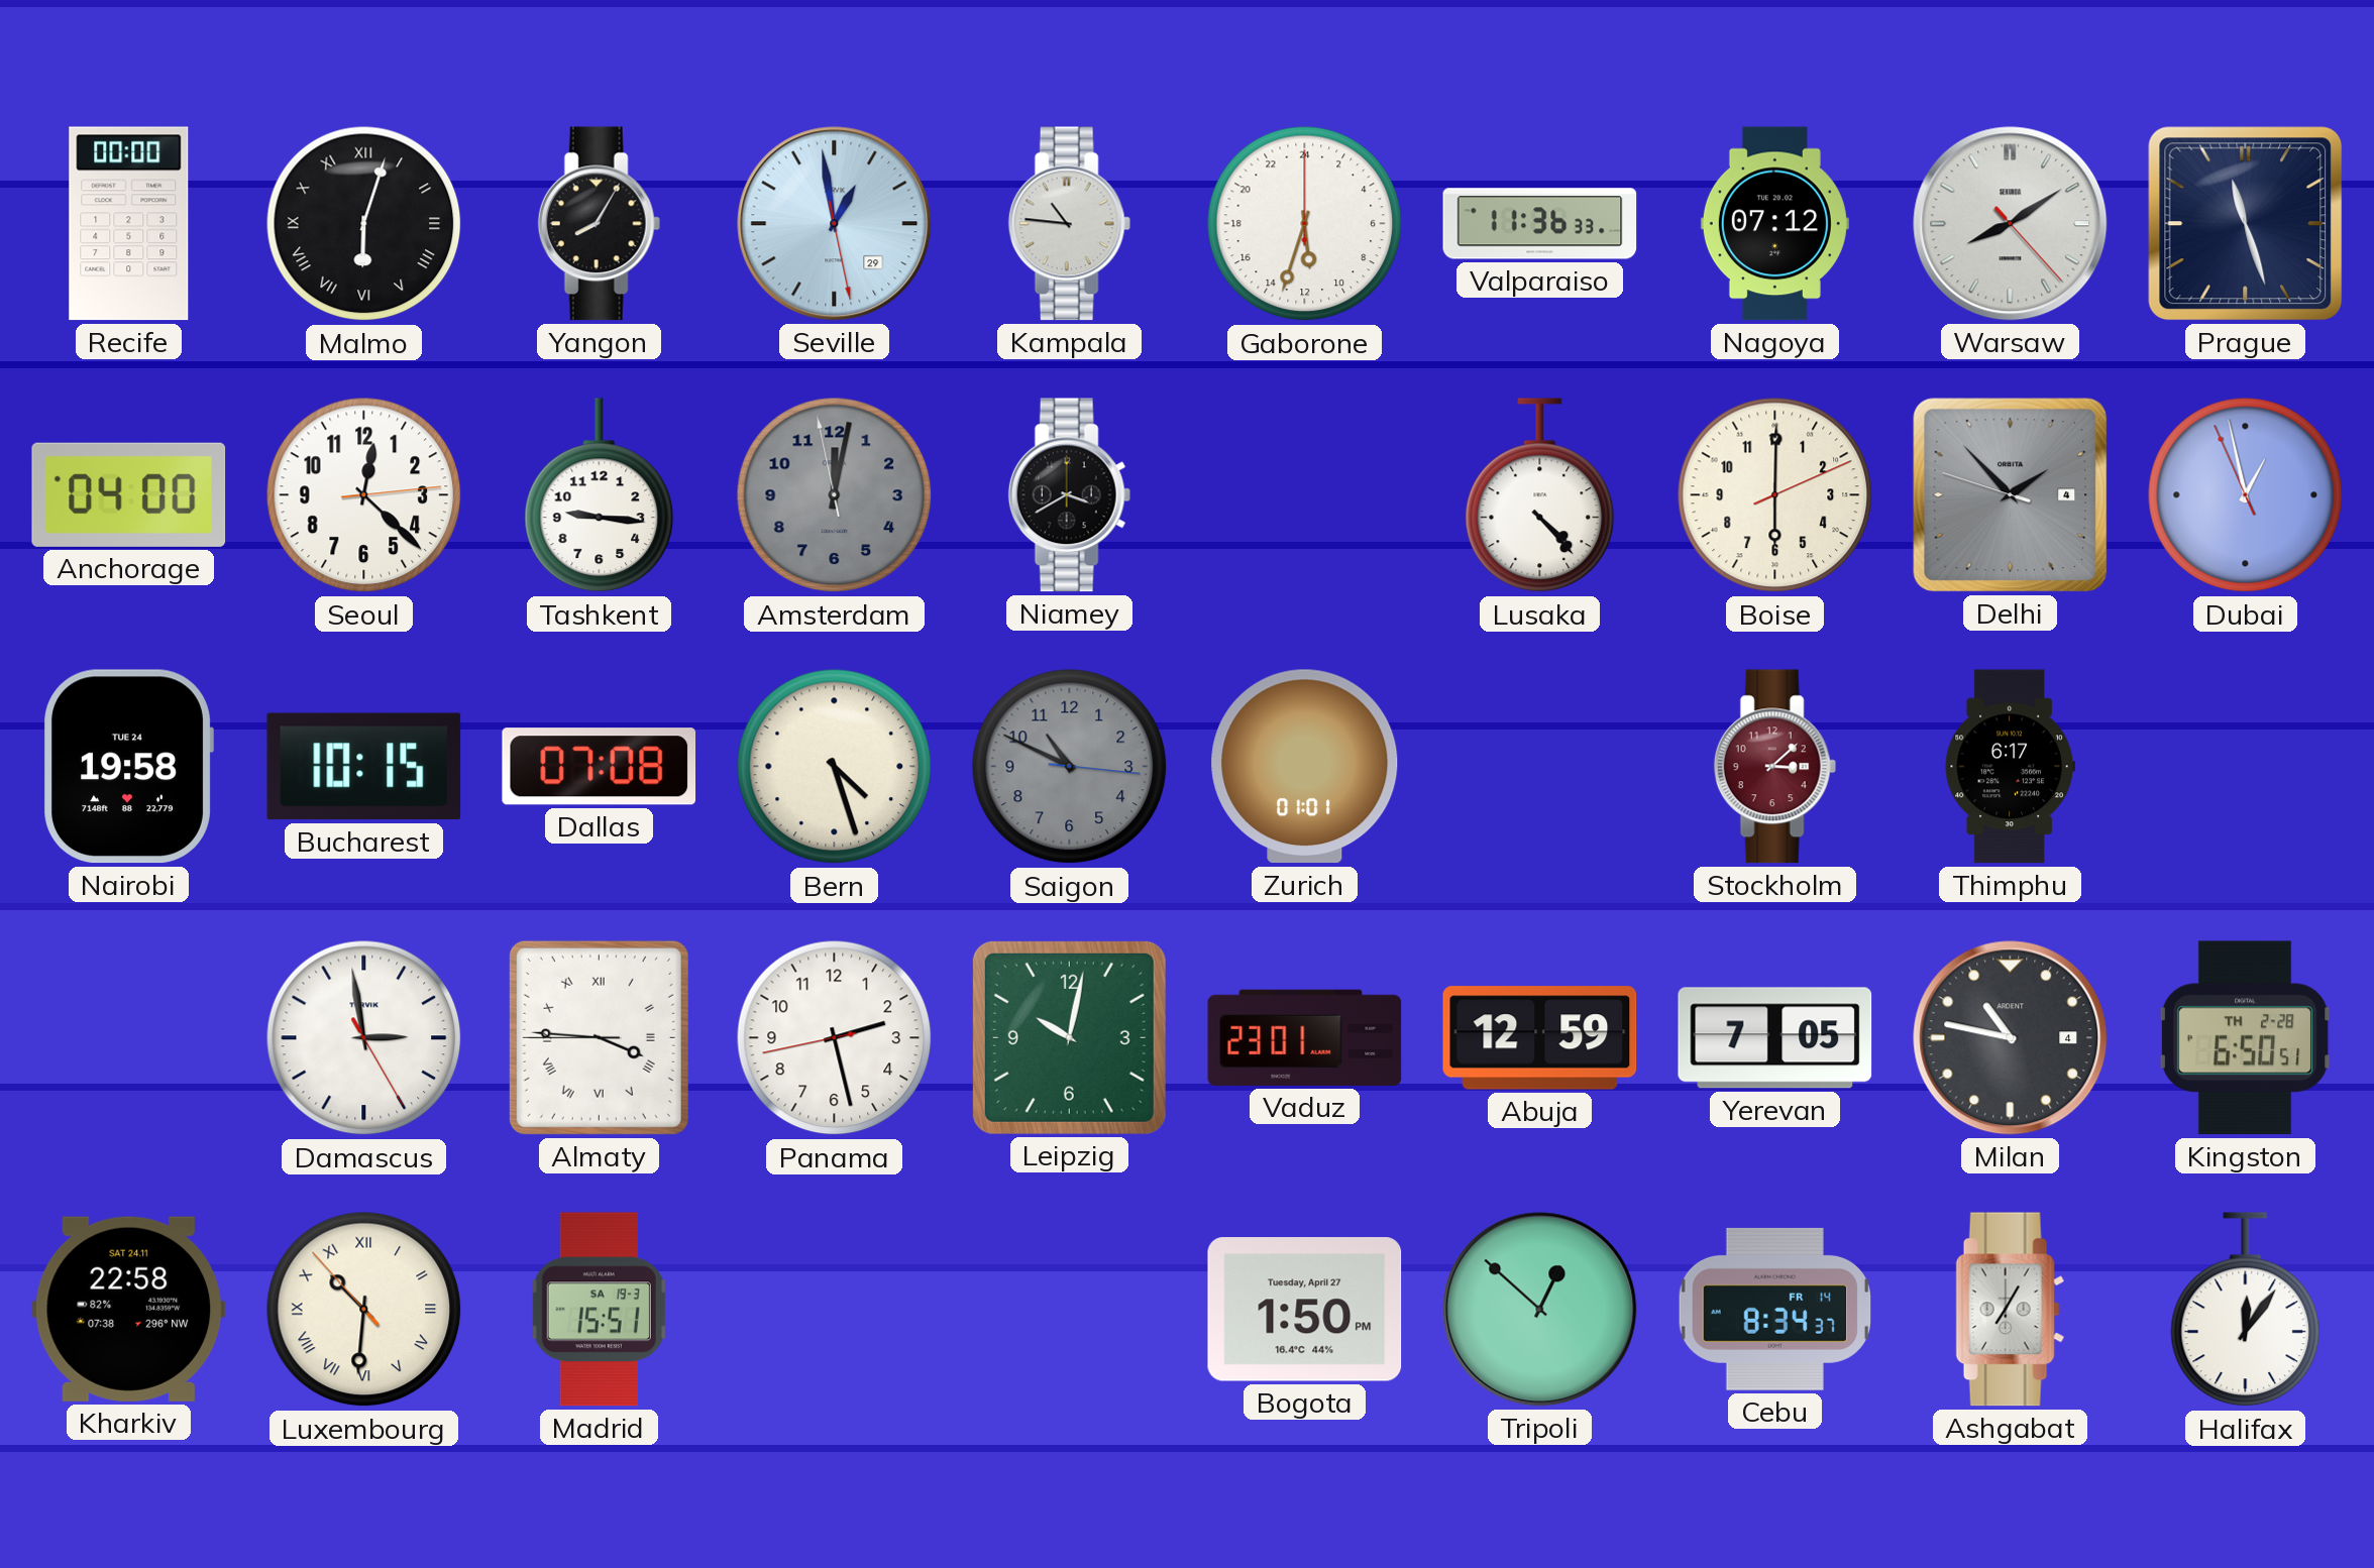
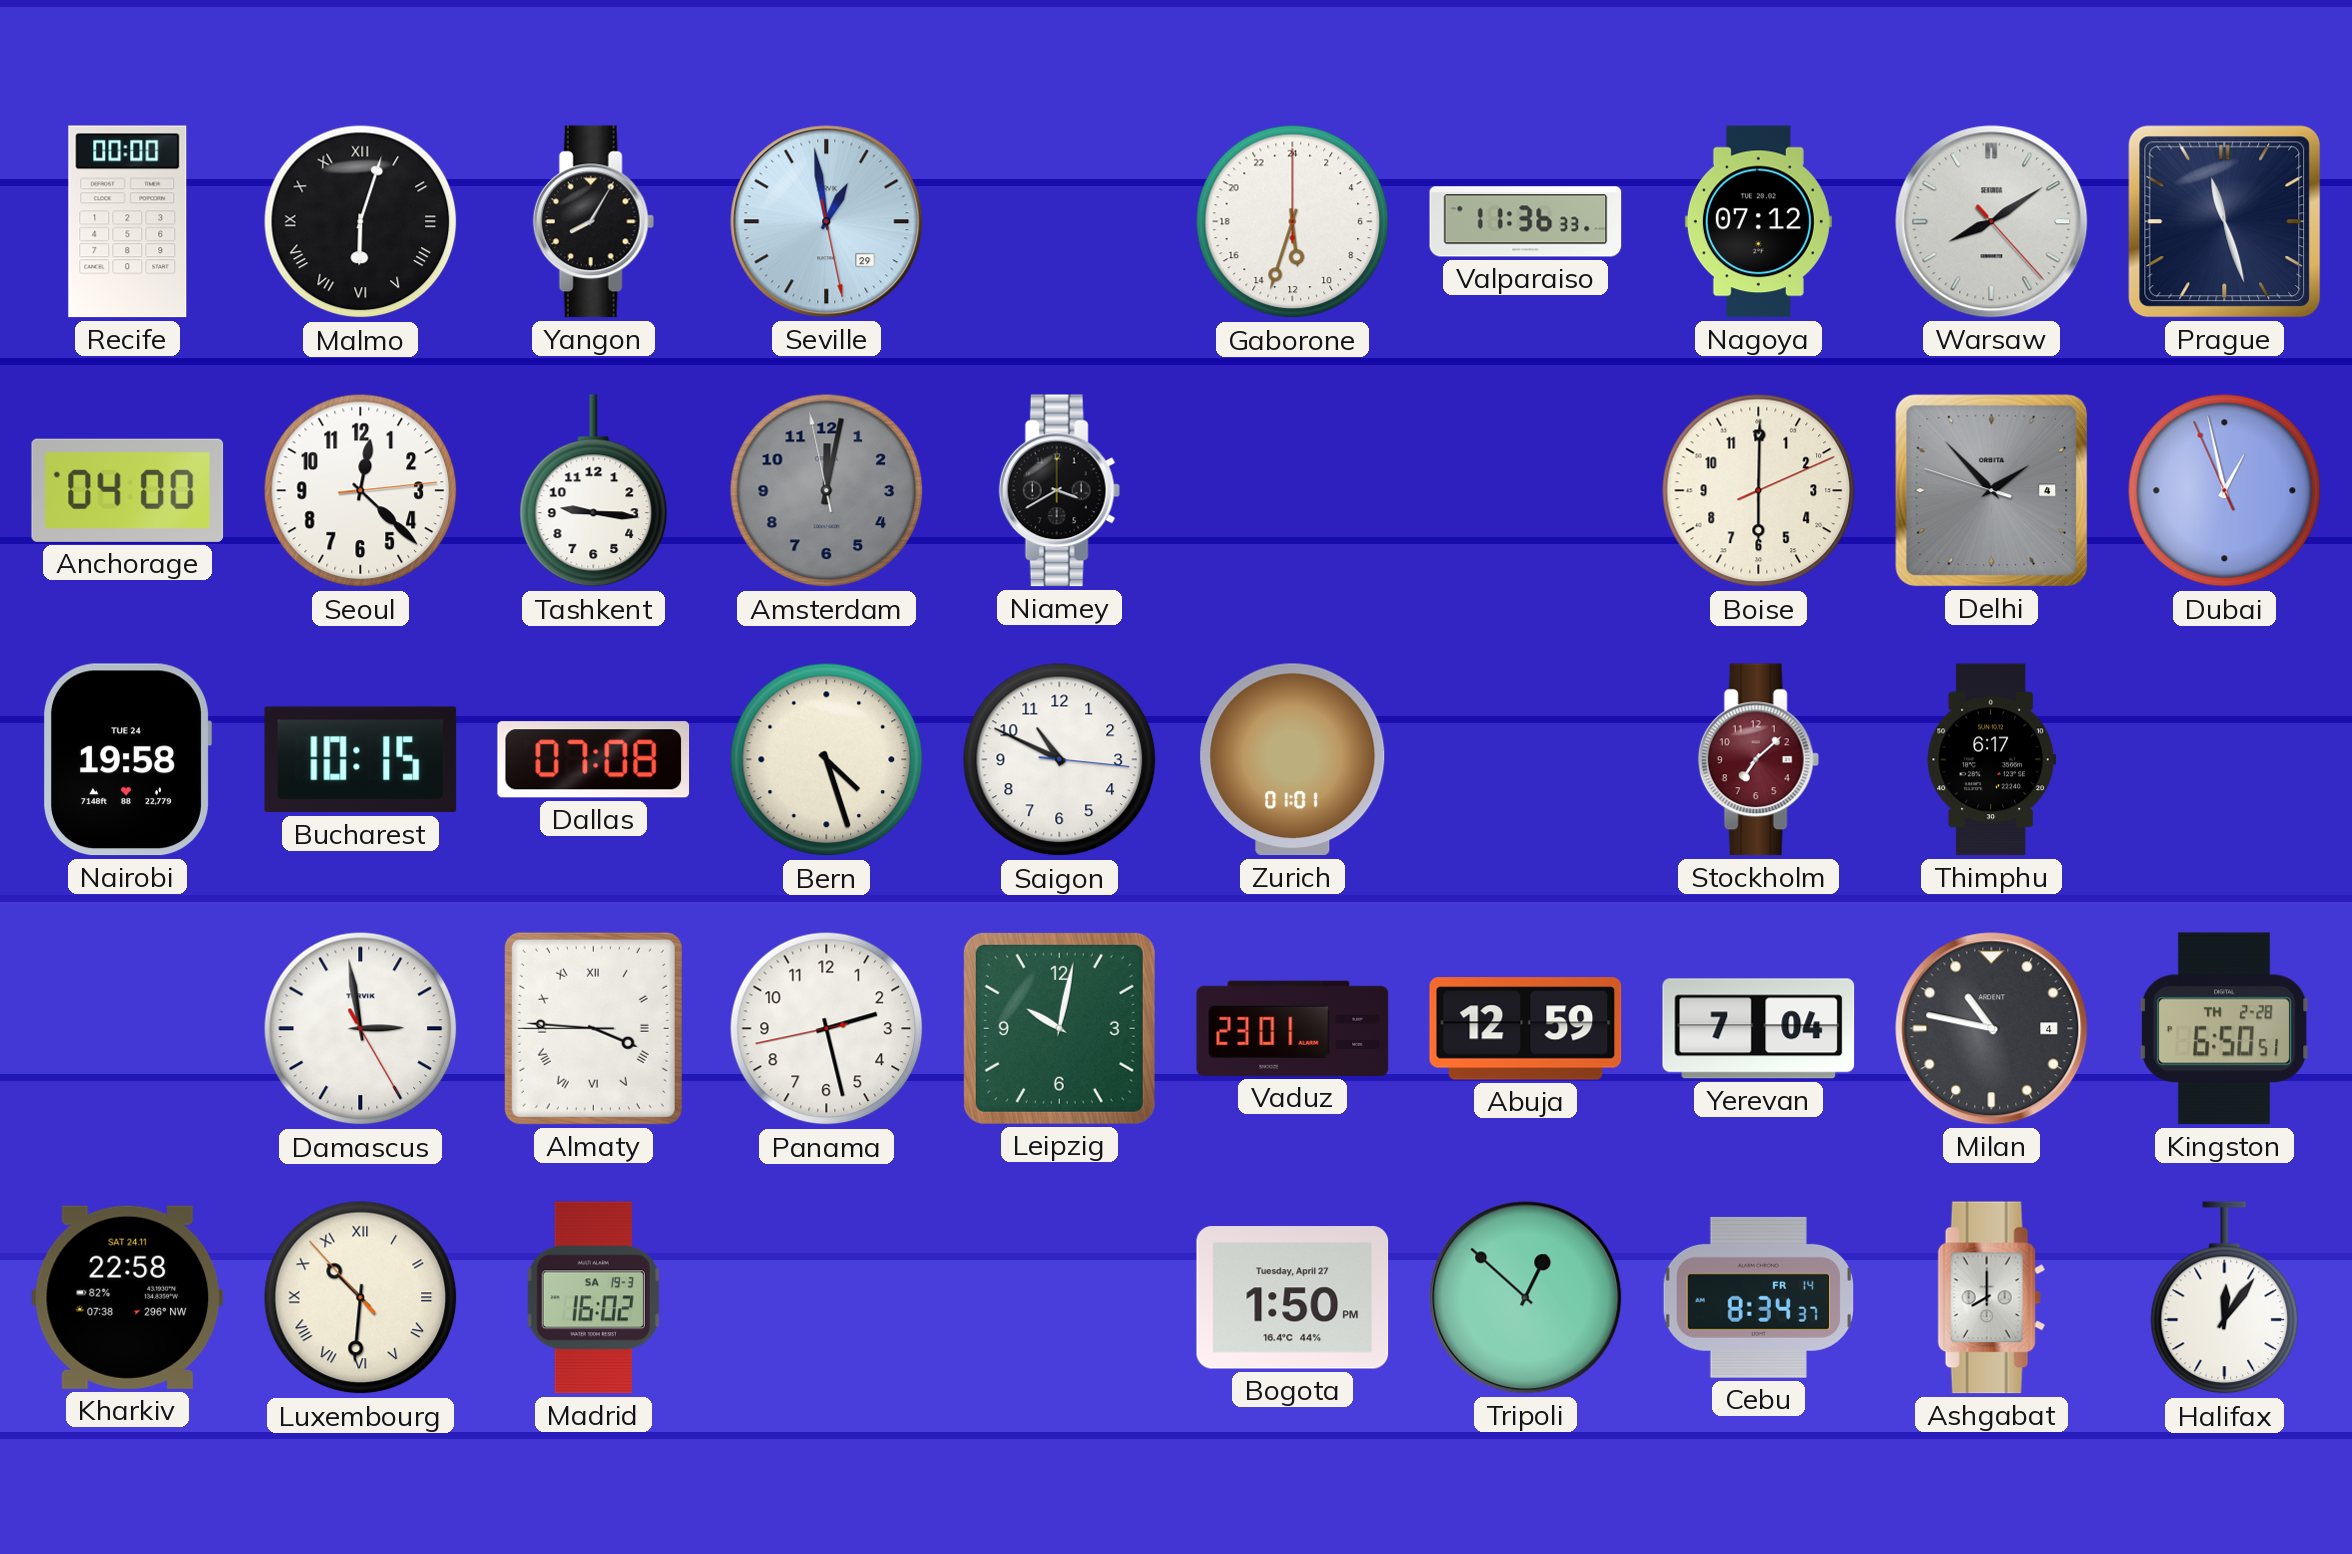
Kampala: 10:46 -> none
Lusaka: 4:23 -> none
Saigon dial: grey -> white
Stockholm: 3:08 -> 7:08
Yerevan: 7:05 -> 7:04
Madrid: 15:51 -> 16:02
Ashgabat: 7:05 -> 8:00
